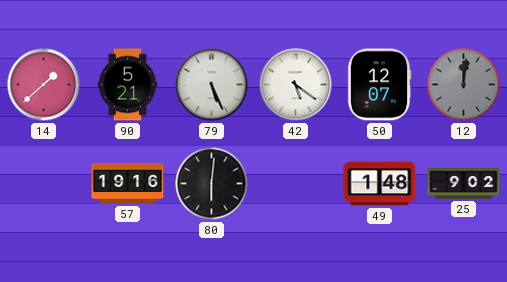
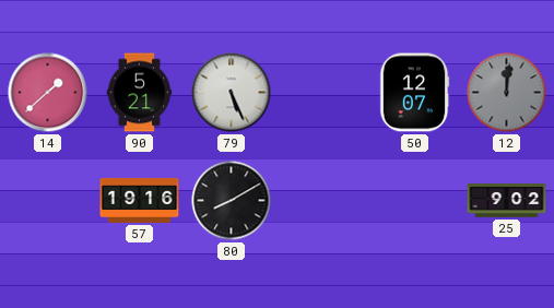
42: 5:21 -> none
80: 6:01 -> 8:10
49: 1:48 -> none
